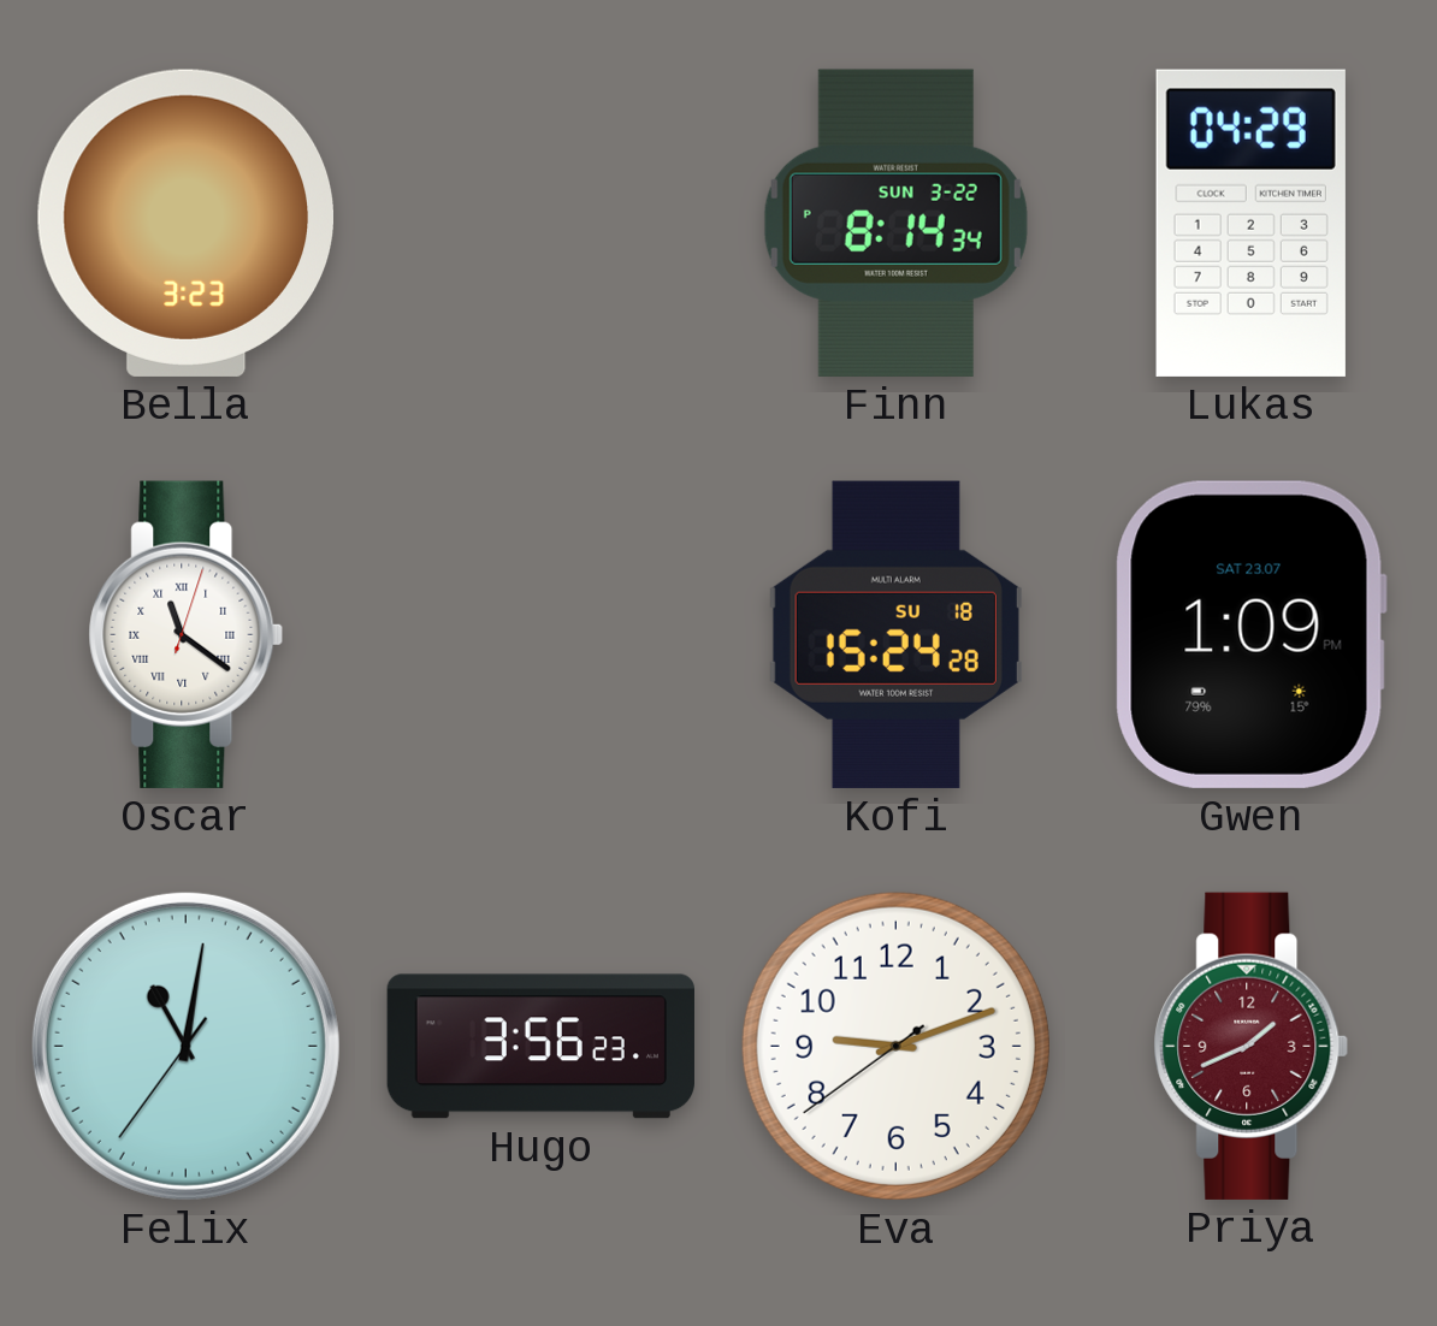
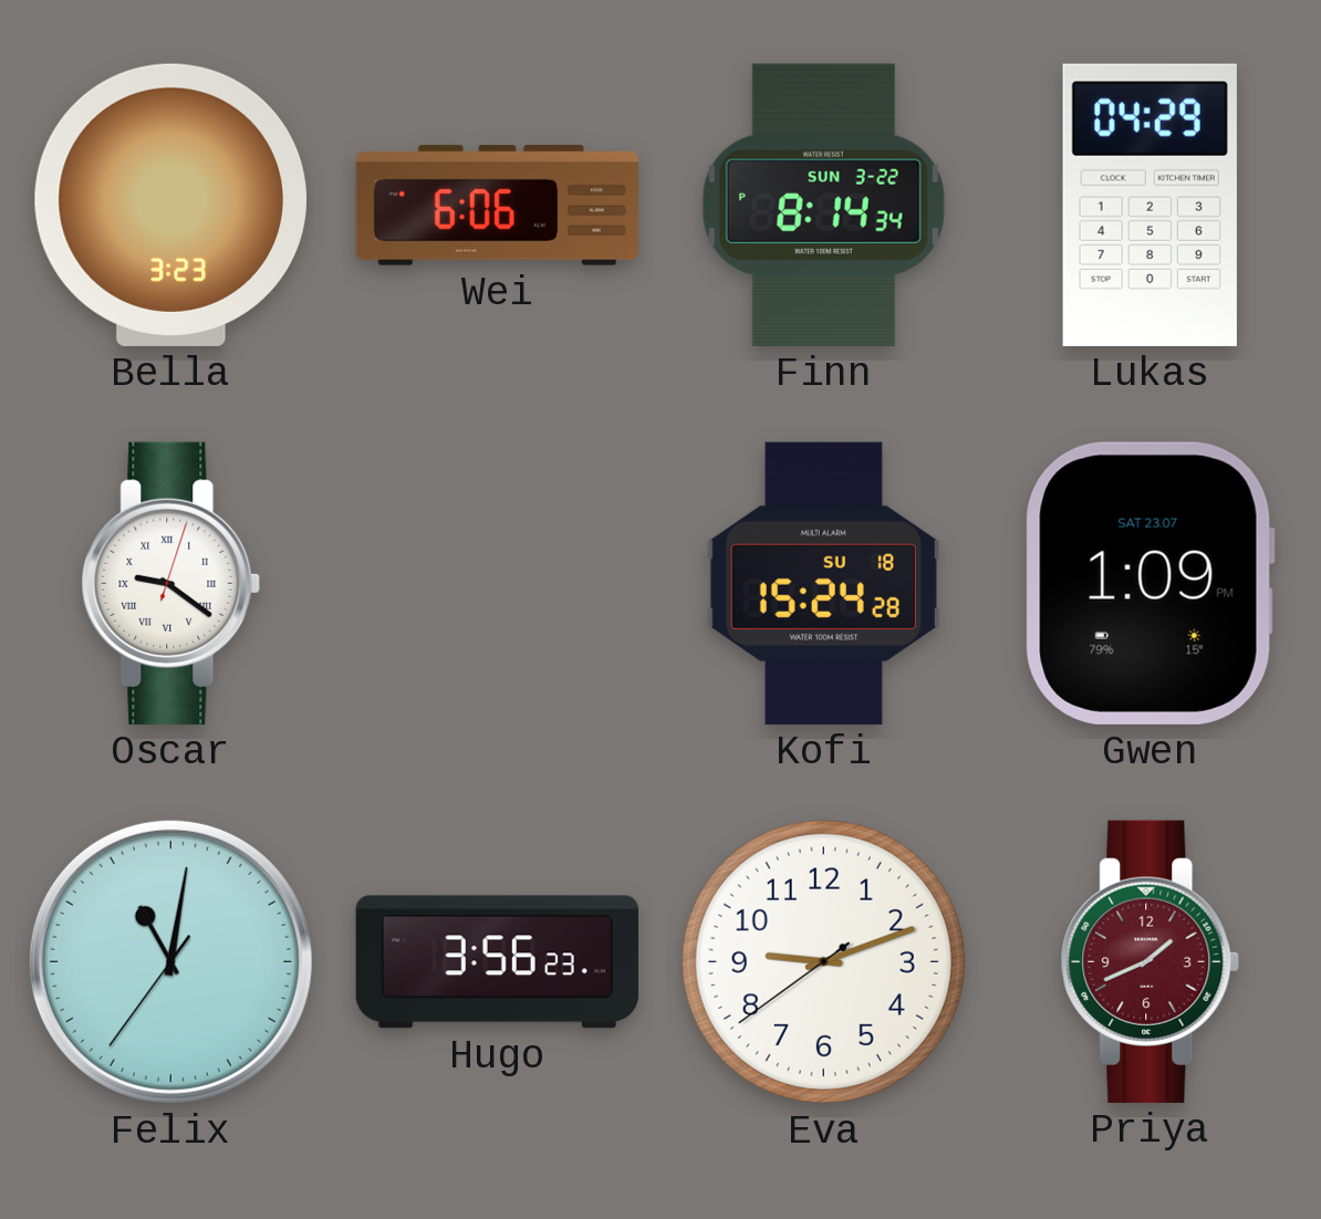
Wei: none -> 6:06
Oscar: 11:21 -> 9:21
